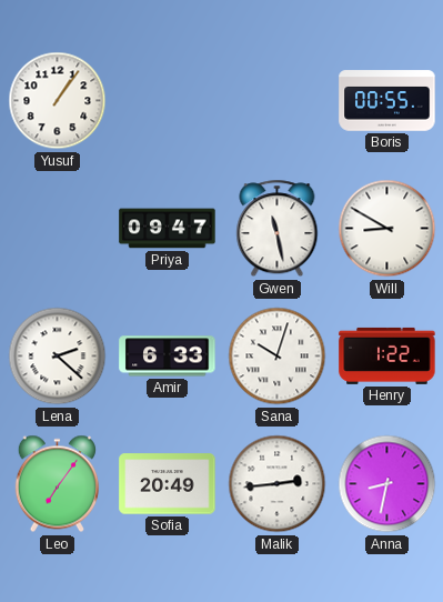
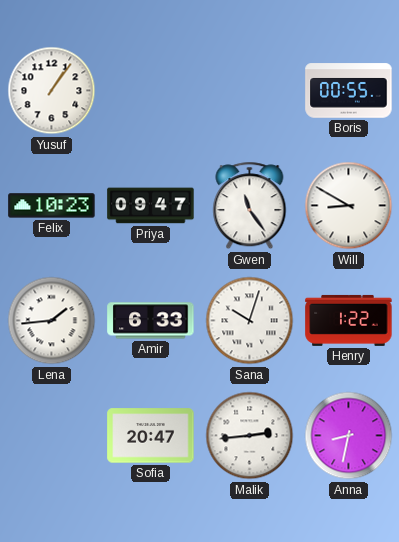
Felix: none -> 10:23
Gwen: 11:28 -> 11:24
Lena: 2:22 -> 1:44
Leo: 7:06 -> none
Sofia: 20:49 -> 20:47
